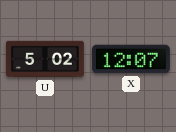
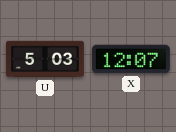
U: 5:02 -> 5:03
